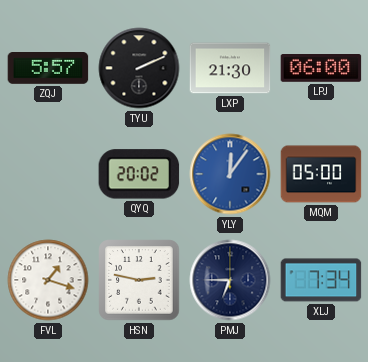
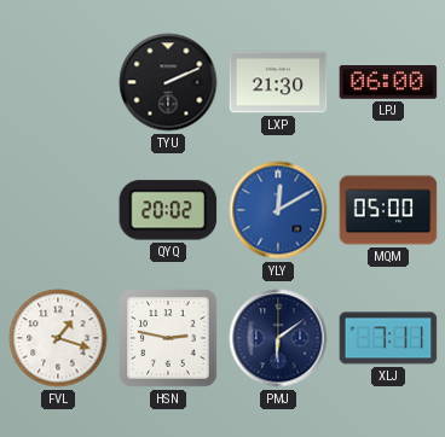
ZQJ: 5:57 -> none
YLY: 12:06 -> 12:10
PMJ: 6:45 -> 6:09
XLJ: 7:34 -> 7:11
